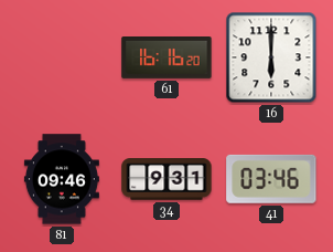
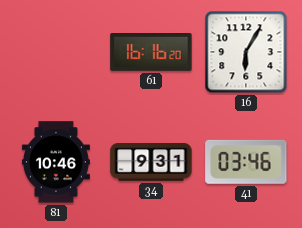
16: 6:00 -> 6:05
81: 09:46 -> 10:46
